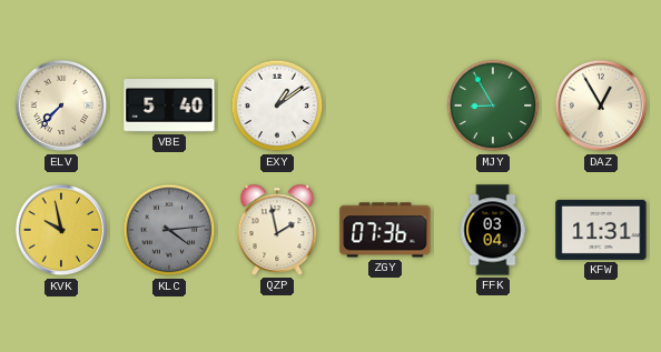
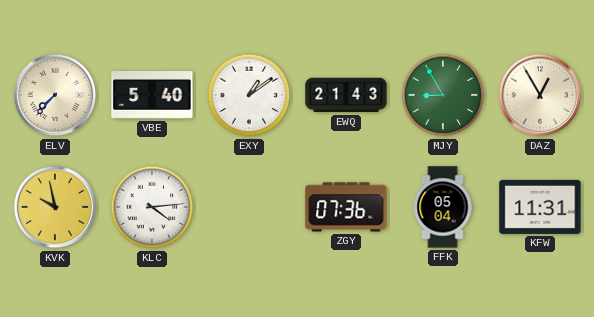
EWQ: none -> 21:43
KLC dial: grey -> white
QZP: 1:58 -> none
FFK: 03:04 -> 05:04
